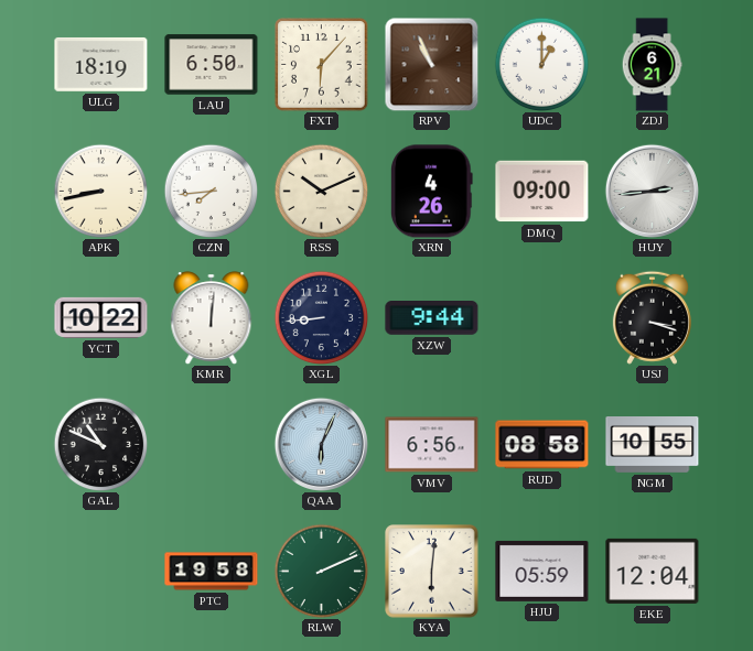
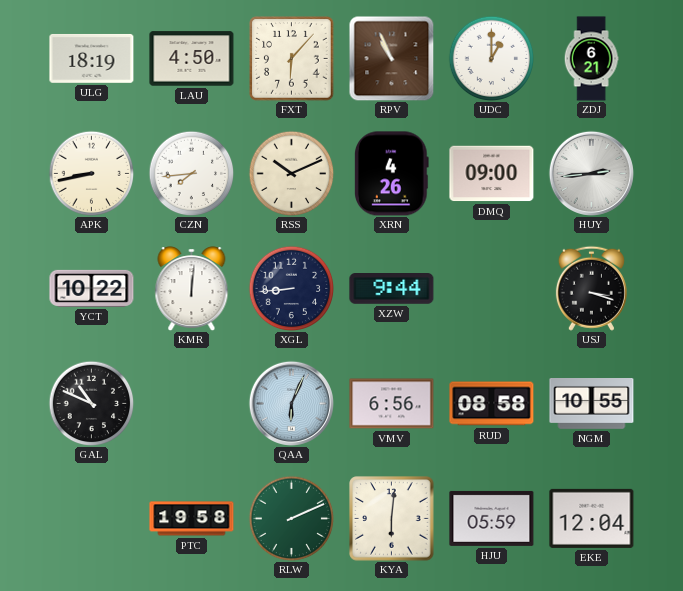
LAU: 6:50 -> 4:50
